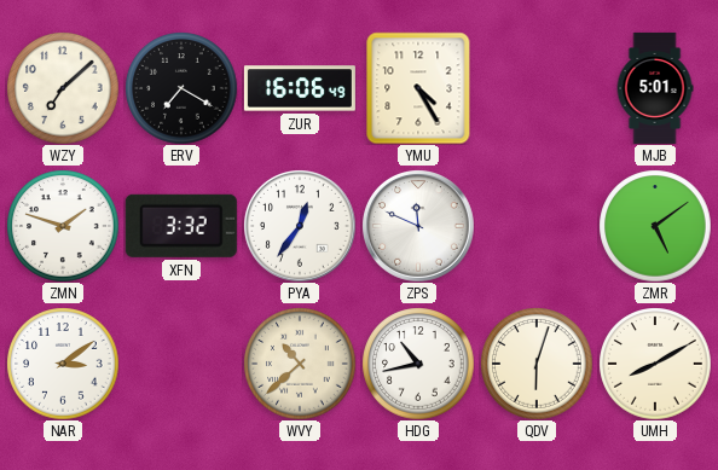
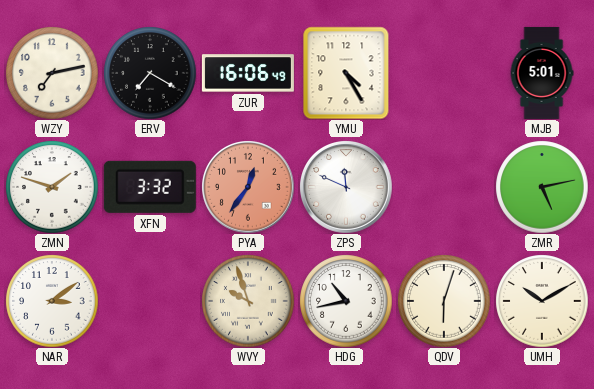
WZY: 7:08 -> 7:13
PYA dial: white -> salmon
ZMR: 5:09 -> 5:13
WVY: 10:38 -> 9:57
UMH: 8:10 -> 10:10
